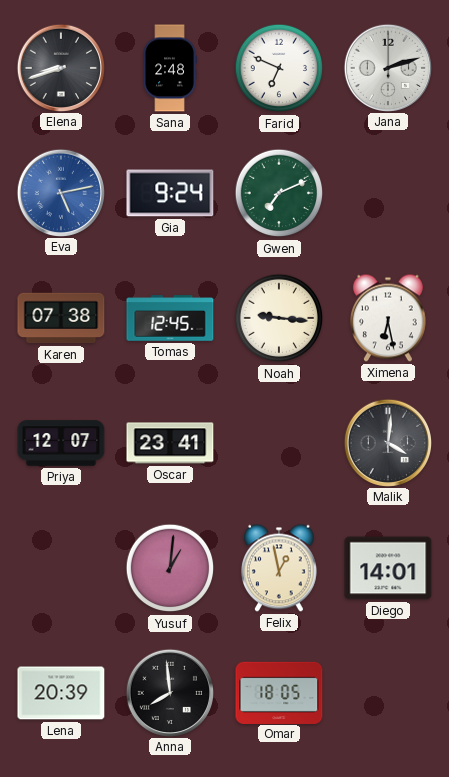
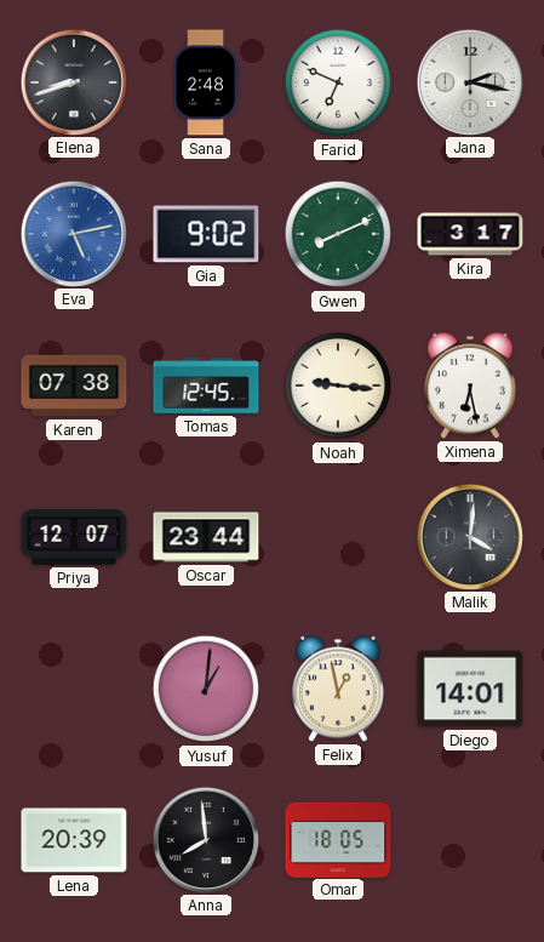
Jana: 2:12 -> 2:17
Gia: 9:24 -> 9:02
Gwen: 7:11 -> 8:11
Kira: none -> 3:17
Oscar: 23:41 -> 23:44
